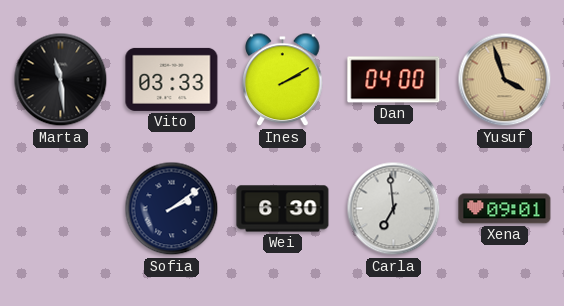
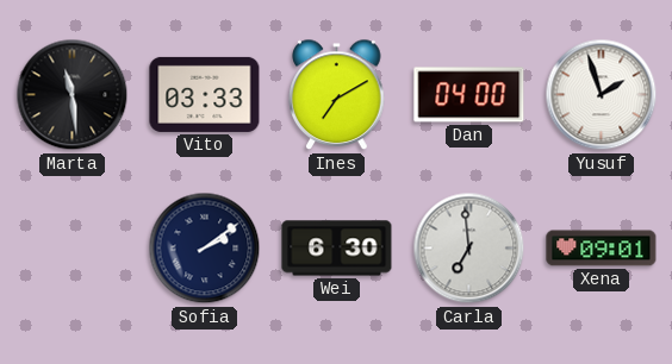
Ines: 2:10 -> 7:10
Yusuf: 3:57 -> 1:57
Yusuf dial: champagne -> white
